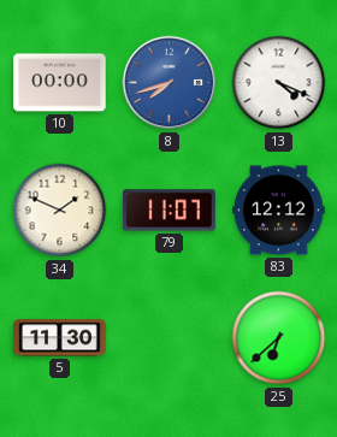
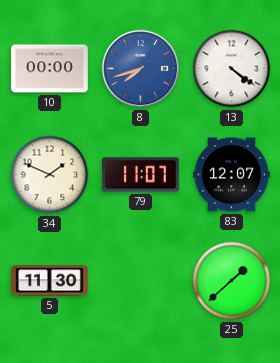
13: 4:19 -> 4:21
83: 12:12 -> 12:07
25: 6:38 -> 1:38
